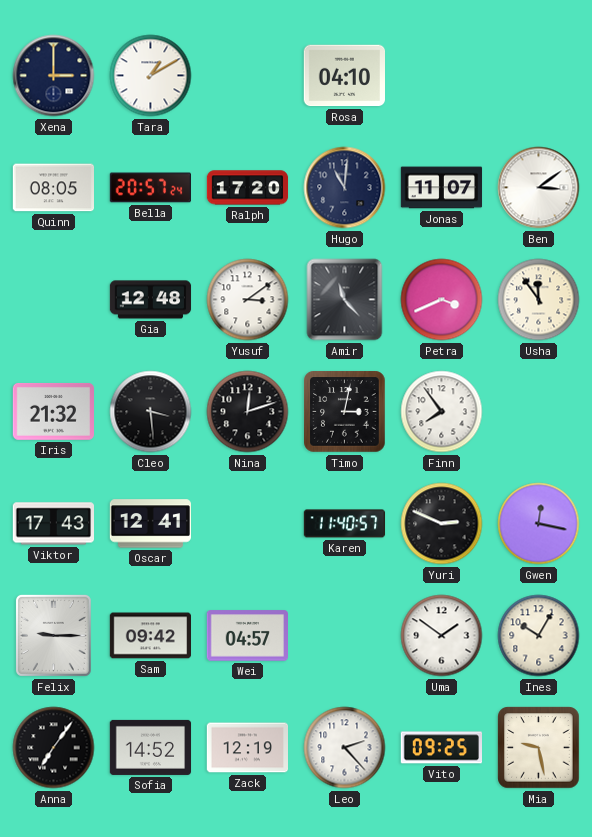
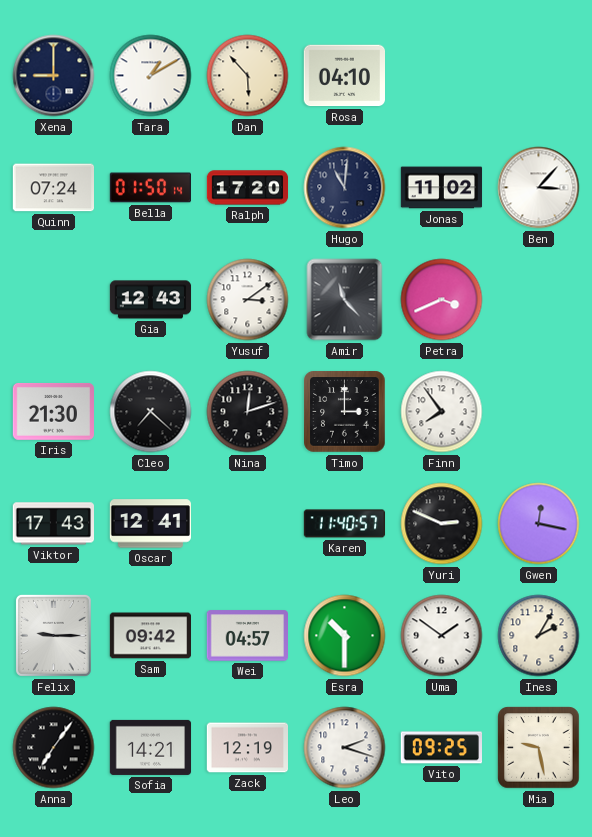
Xena: 3:00 -> 9:00
Dan: none -> 5:53
Quinn: 08:05 -> 07:24
Bella: 20:57 -> 01:50
Jonas: 11:07 -> 11:02
Ben: 3:09 -> 3:07
Gia: 12:48 -> 12:43
Usha: 11:54 -> none
Iris: 21:32 -> 21:30
Cleo: 3:29 -> 7:22
Timo: 3:02 -> 3:00
Esra: none -> 10:30
Ines: 10:05 -> 2:05
Sofia: 14:52 -> 14:21
Leo: 2:23 -> 2:18
